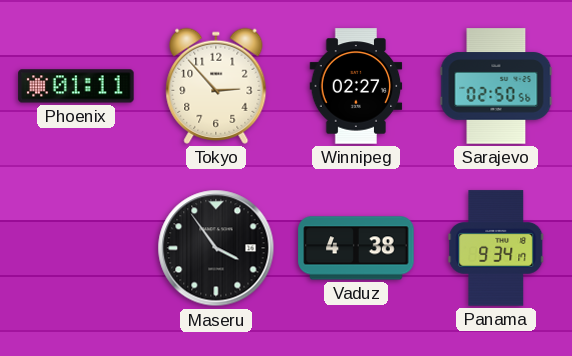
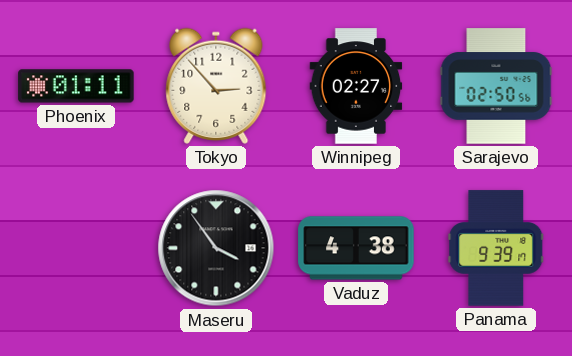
Panama: 9:34 -> 9:39
